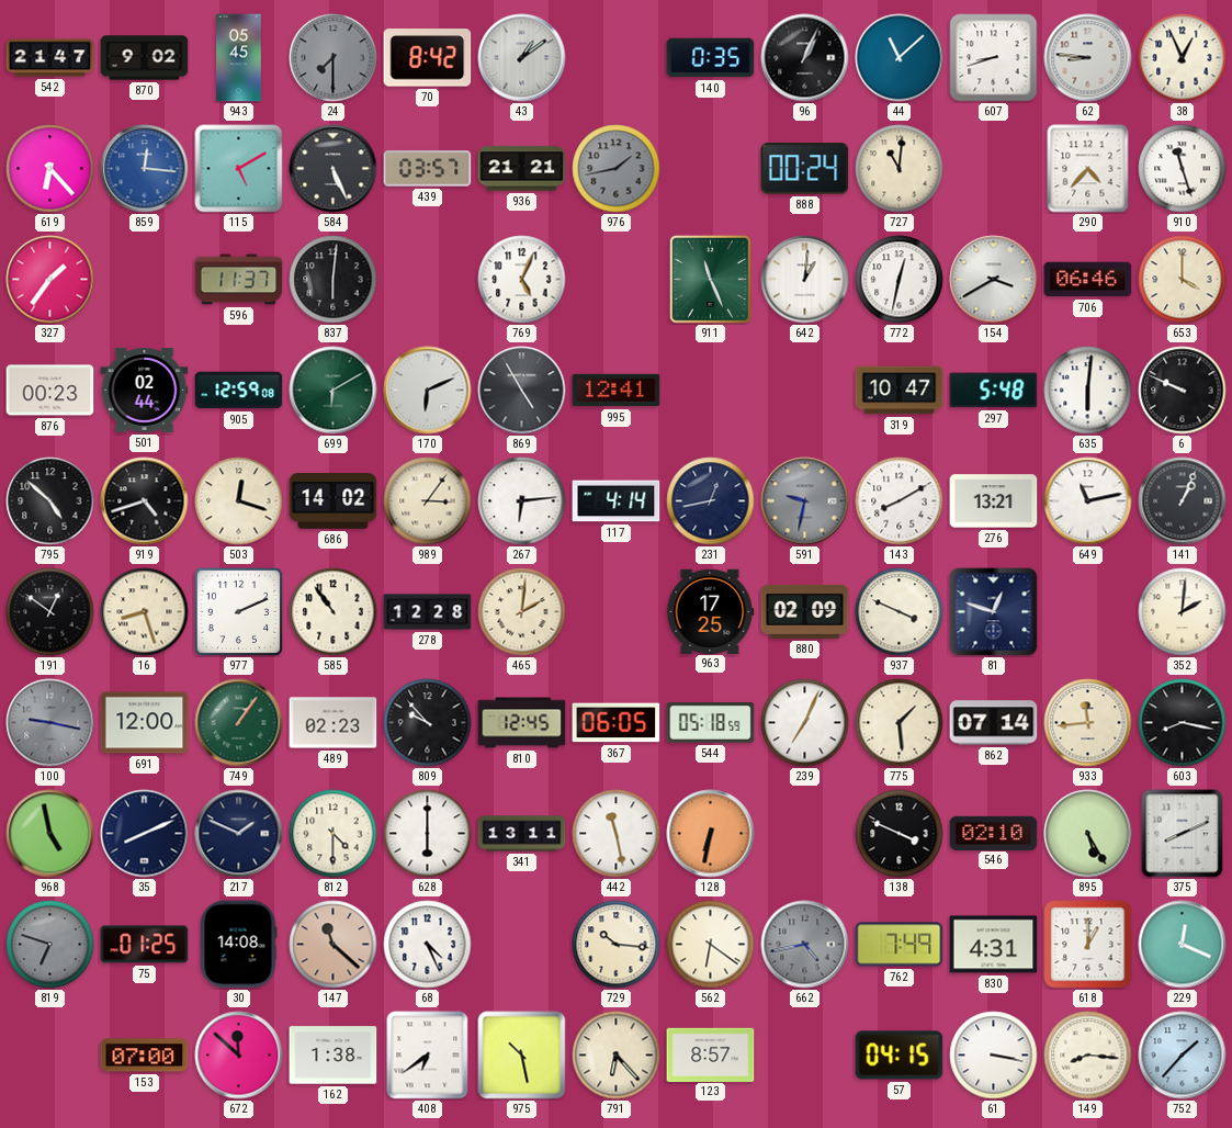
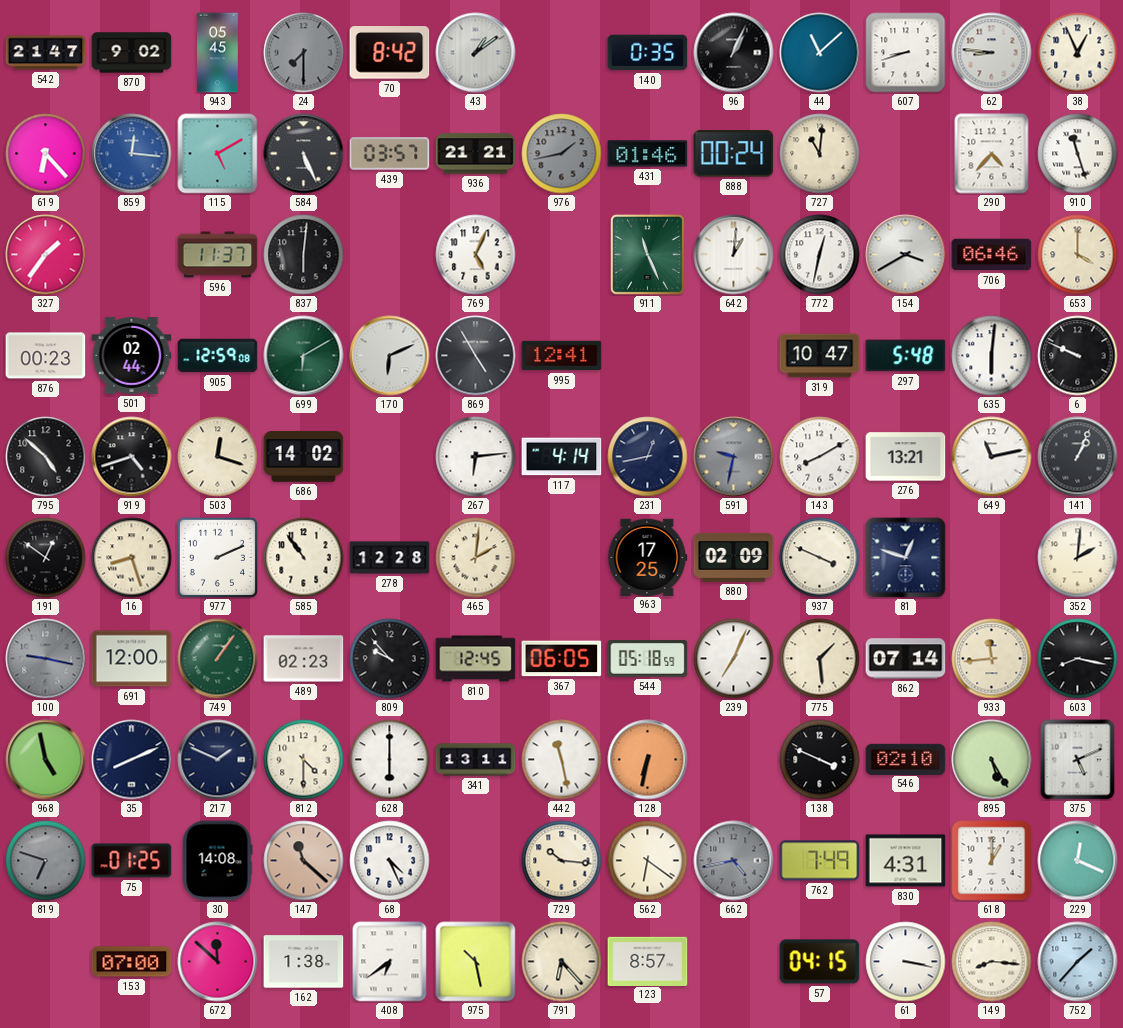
431: none -> 01:46
989: 3:06 -> none
375: 8:11 -> 5:11
